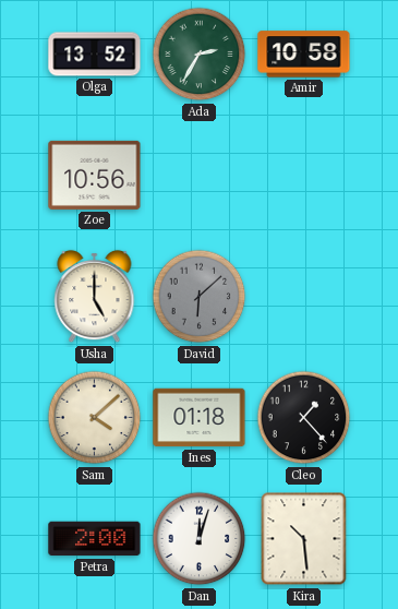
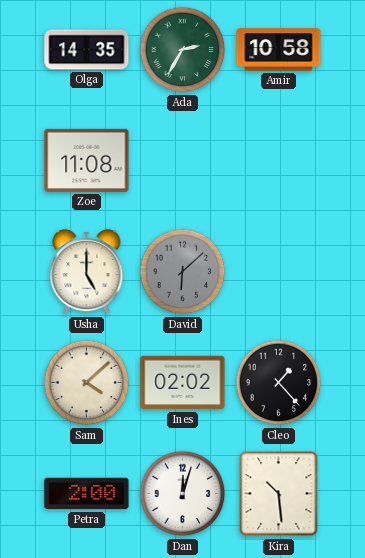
Olga: 13:52 -> 14:35
Zoe: 10:56 -> 11:08
Ines: 01:18 -> 02:02
